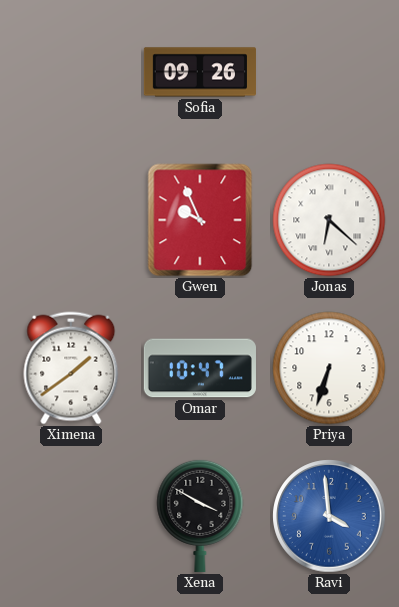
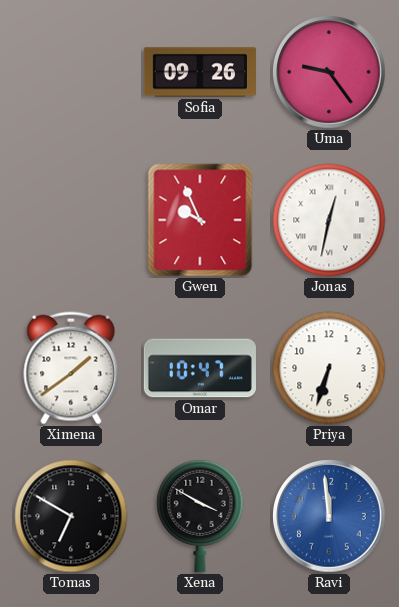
Uma: none -> 9:24
Jonas: 6:22 -> 12:32
Tomas: none -> 6:50
Ravi: 3:59 -> 11:59
